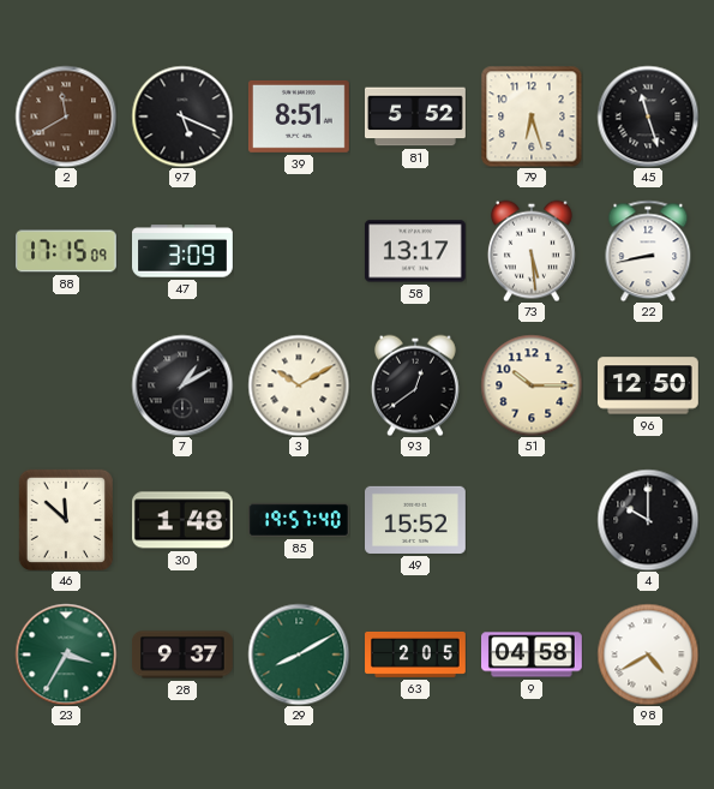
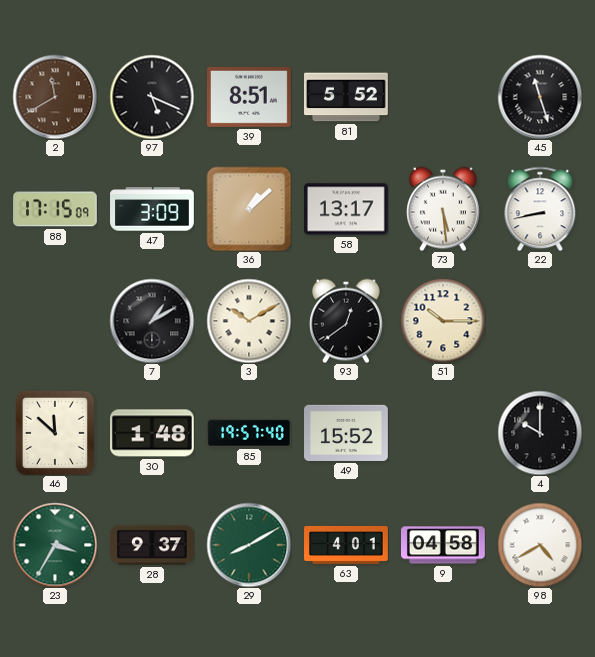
79: 6:27 -> none
36: none -> 1:08
96: 12:50 -> none
63: 2:05 -> 4:01
